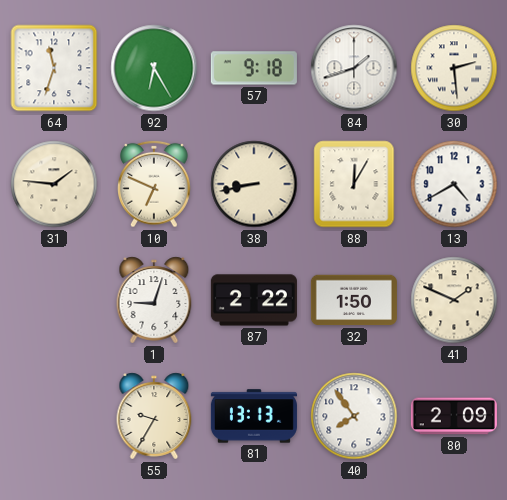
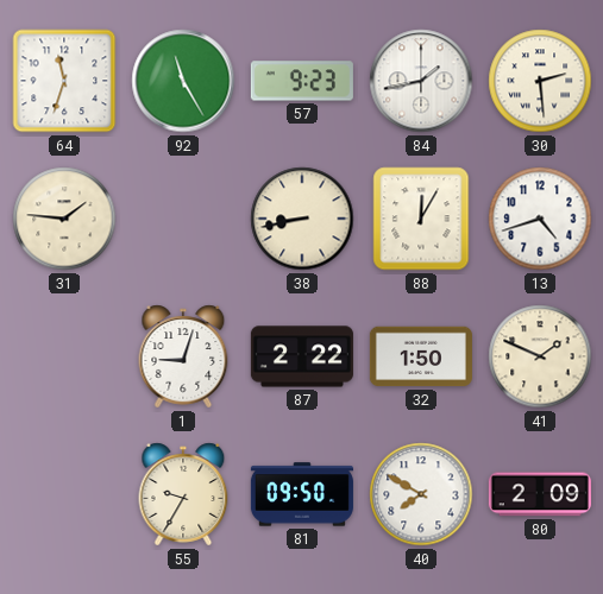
92: 6:25 -> 11:25
57: 9:18 -> 9:23
84: 1:42 -> 1:43
10: 6:49 -> none
13: 4:40 -> 4:42
81: 13:13 -> 09:50
40: 7:54 -> 7:50
